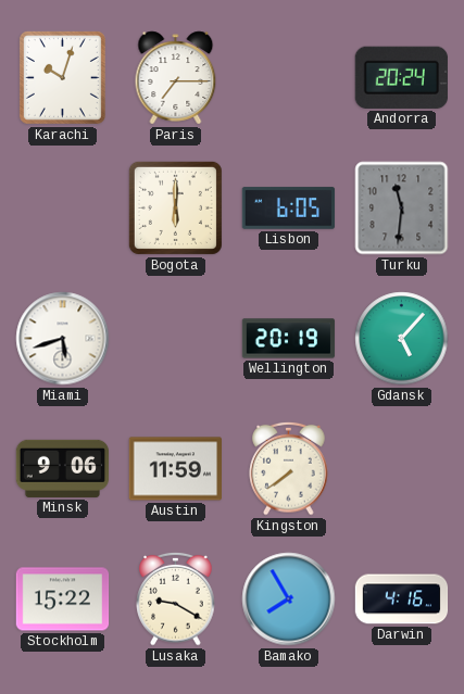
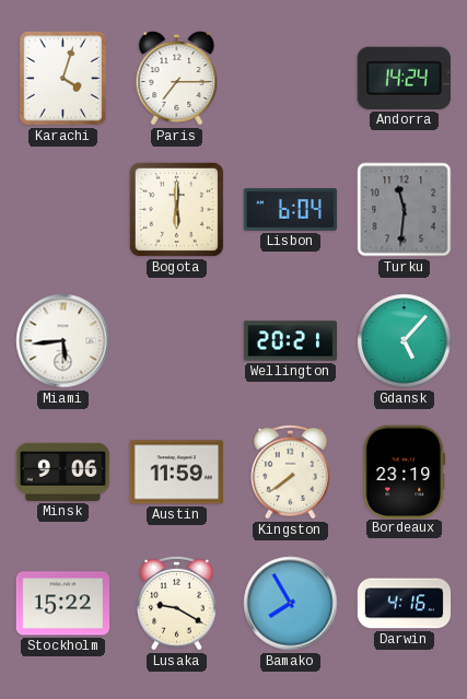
Karachi: 10:03 -> 4:03
Andorra: 20:24 -> 14:24
Lisbon: 6:05 -> 6:04
Miami: 5:42 -> 5:44
Wellington: 20:19 -> 20:21
Bordeaux: none -> 23:19
